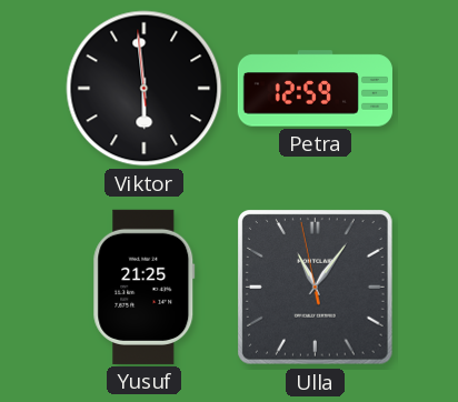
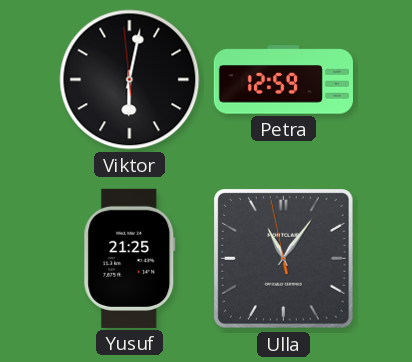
Viktor: 5:58 -> 6:01
